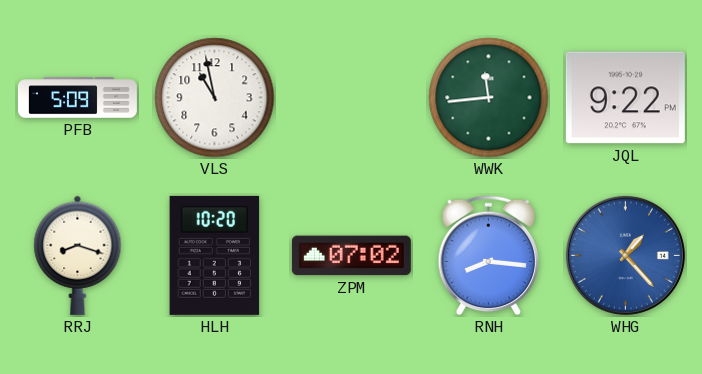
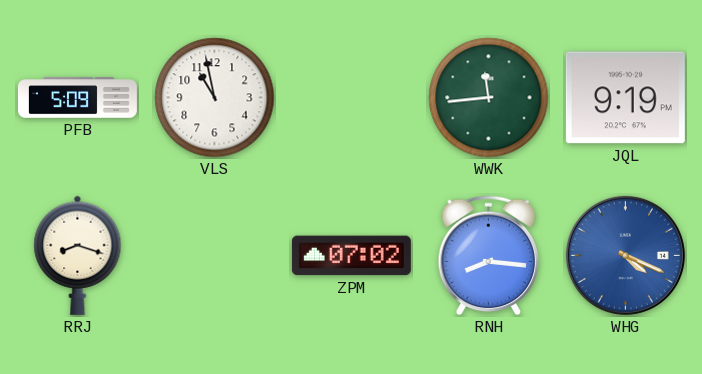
JQL: 9:22 -> 9:19
HLH: 10:20 -> none
WHG: 1:23 -> 4:19
